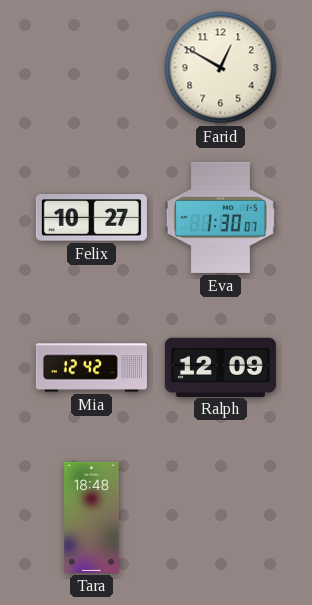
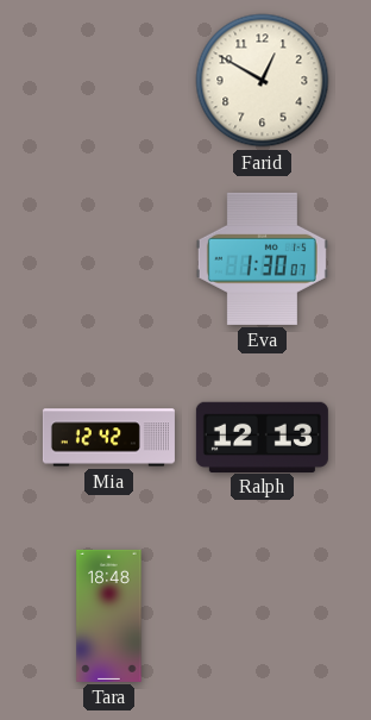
Felix: 10:27 -> none
Ralph: 12:09 -> 12:13
